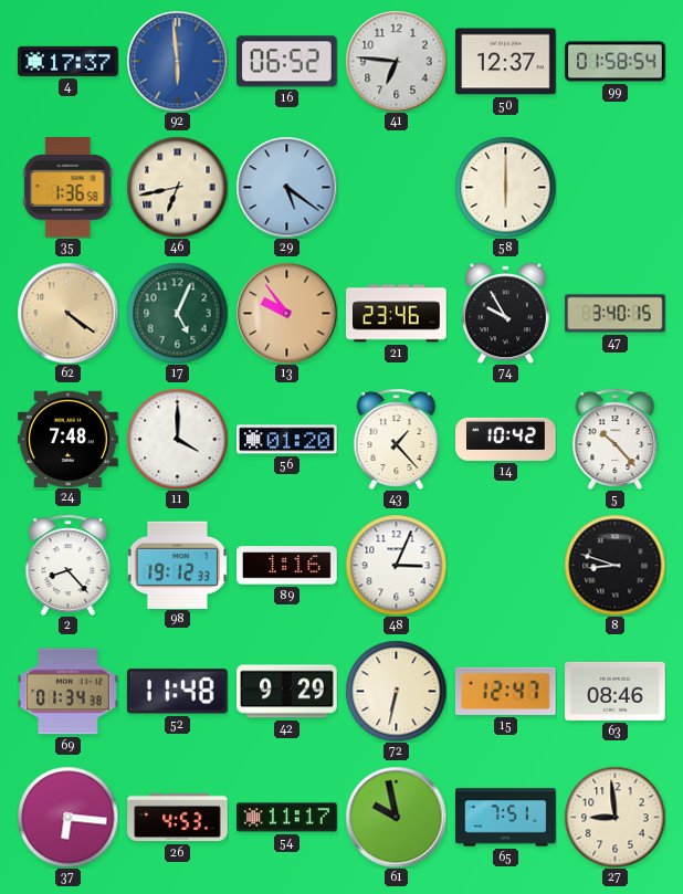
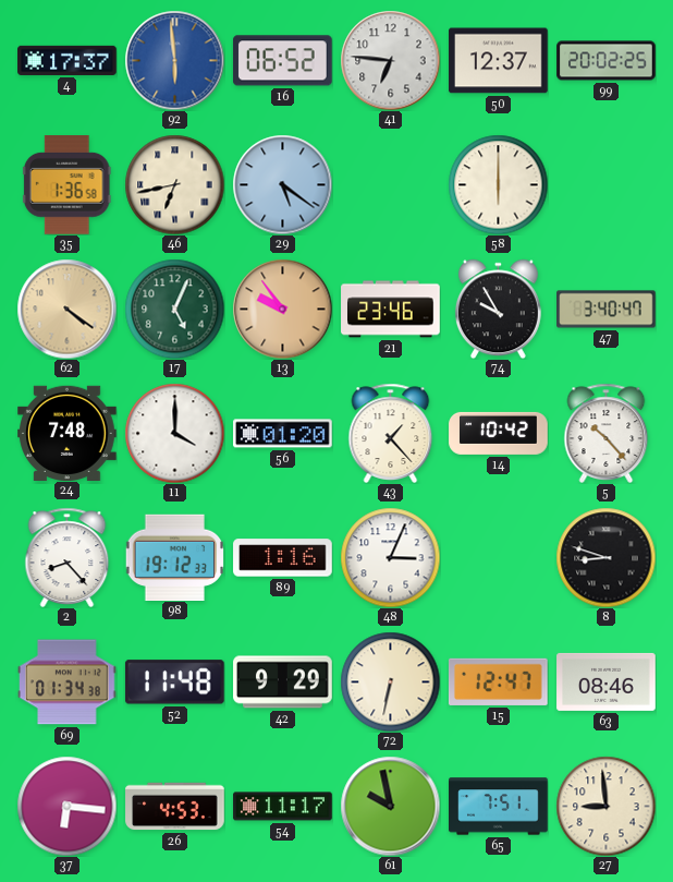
99: 01:58 -> 20:02
47: 3:40:15 -> 3:40:47
